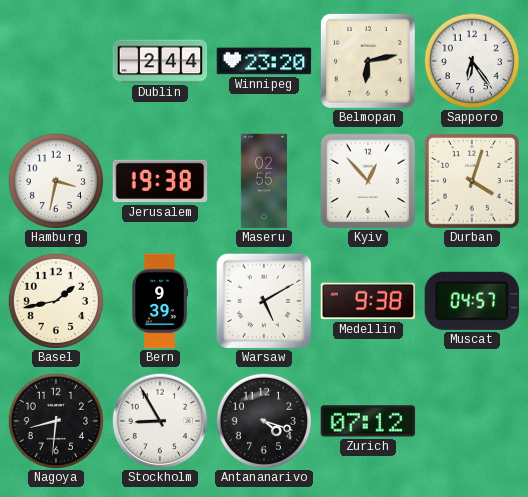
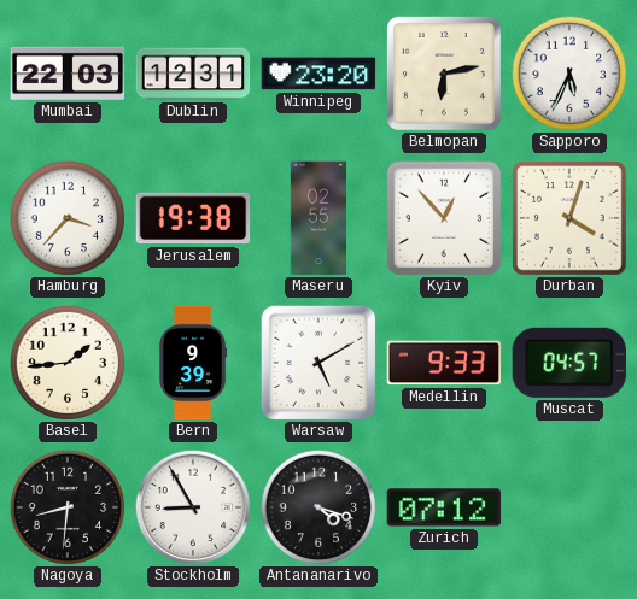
Mumbai: none -> 22:03
Dublin: 2:44 -> 12:31
Sapporo: 6:24 -> 5:34
Hamburg: 3:32 -> 3:37
Basel: 1:43 -> 1:44
Medellin: 9:38 -> 9:33
